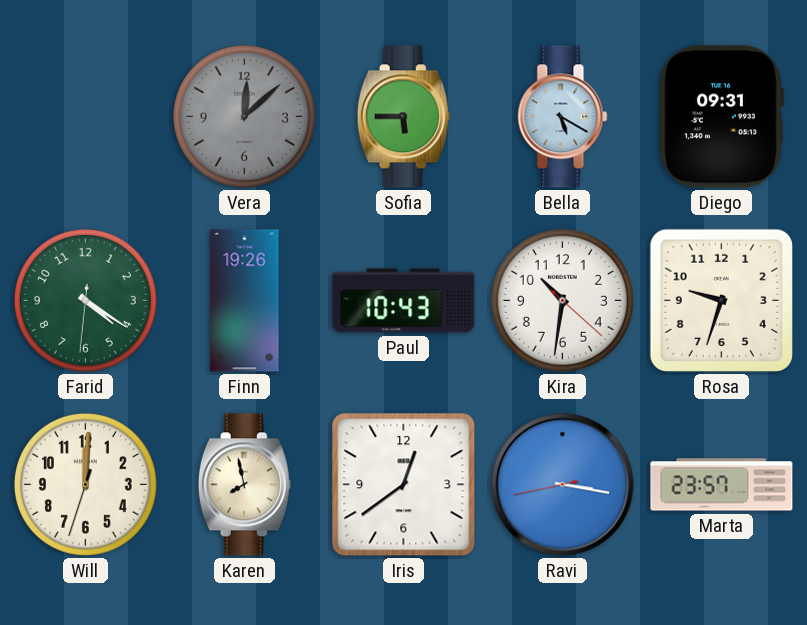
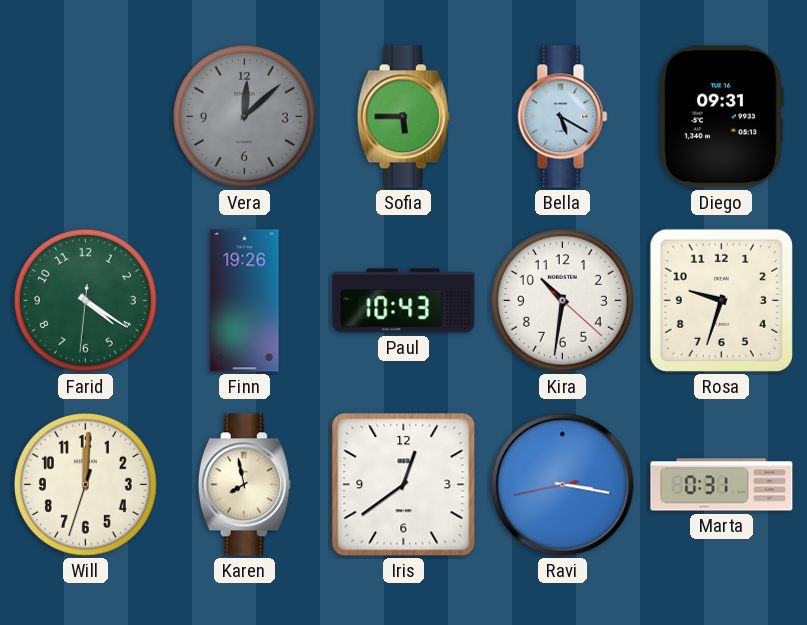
Marta: 23:57 -> 0:31
